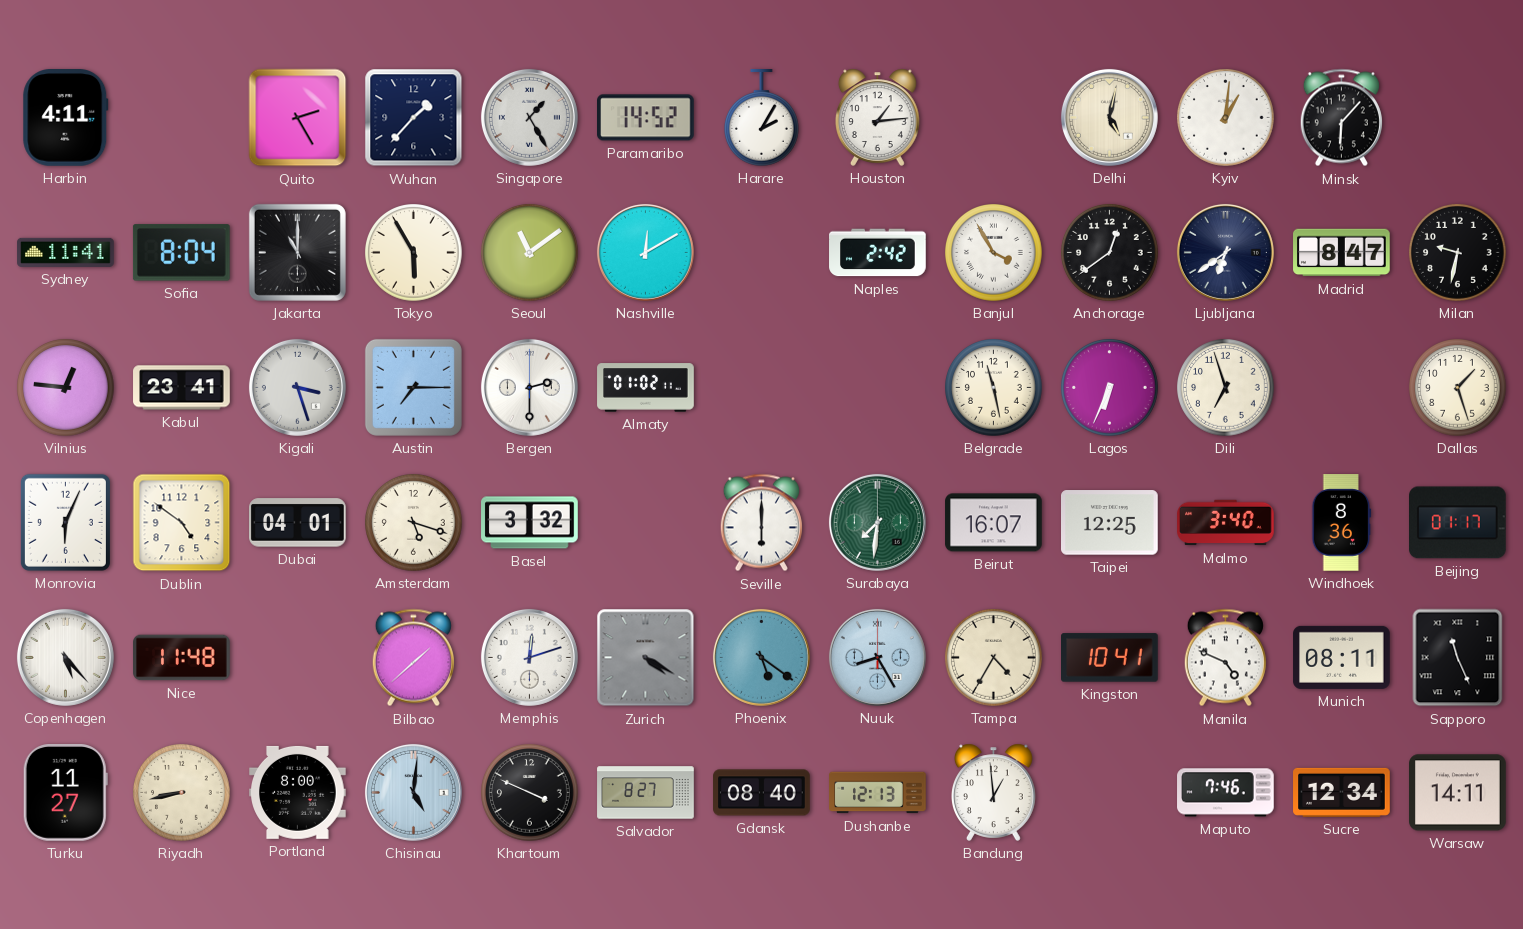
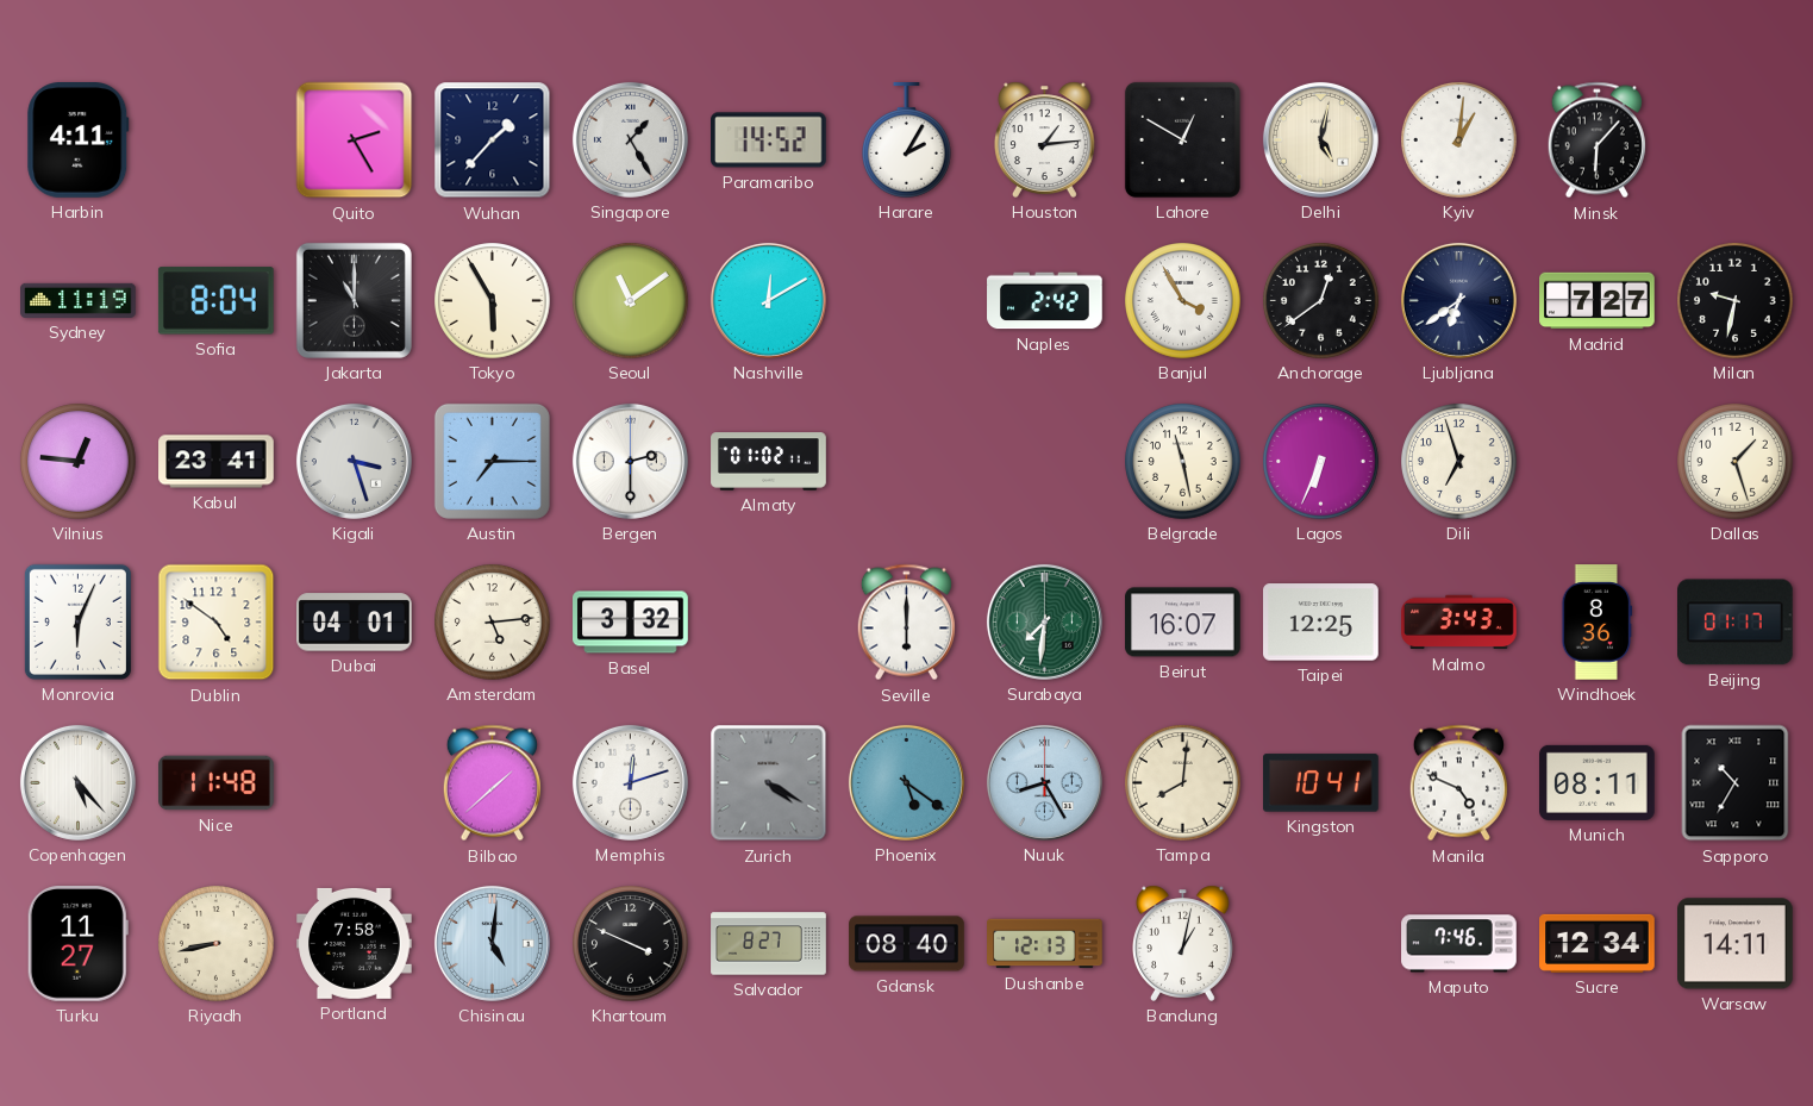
Lahore: none -> 12:50
Sydney: 11:41 -> 11:19
Madrid: 8:47 -> 7:27
Amsterdam: 5:18 -> 5:14
Malmo: 3:40 -> 3:43
Tampa: 4:35 -> 8:01
Sapporo: 11:26 -> 10:35
Portland: 8:00 -> 7:58
Bandung: 12:59 -> 1:02
